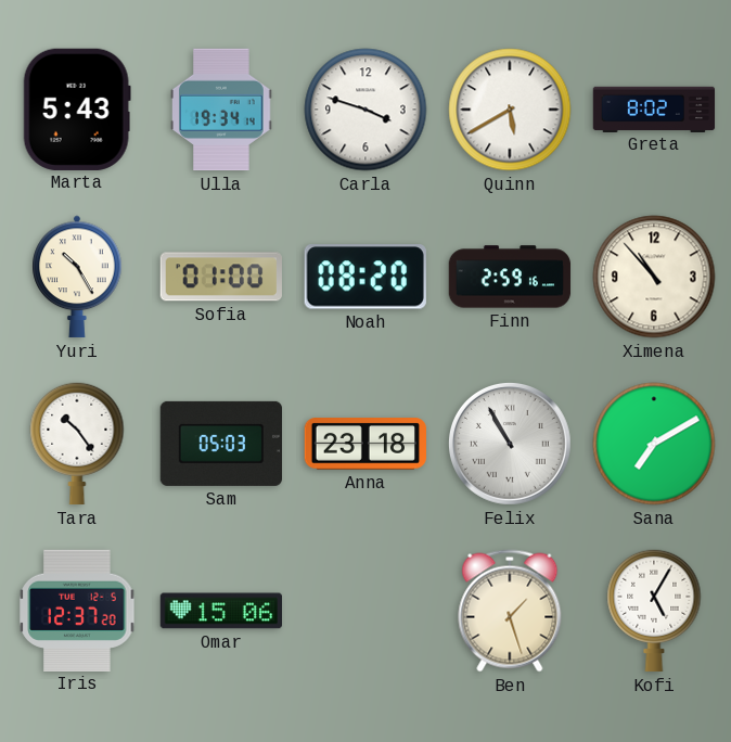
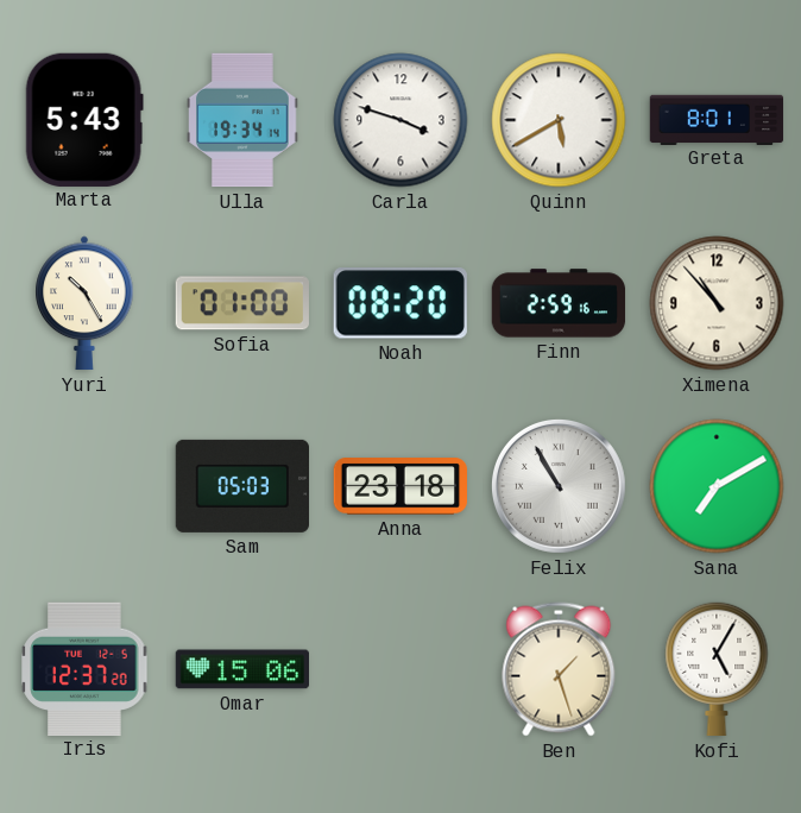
Greta: 8:02 -> 8:01
Tara: 10:24 -> none
